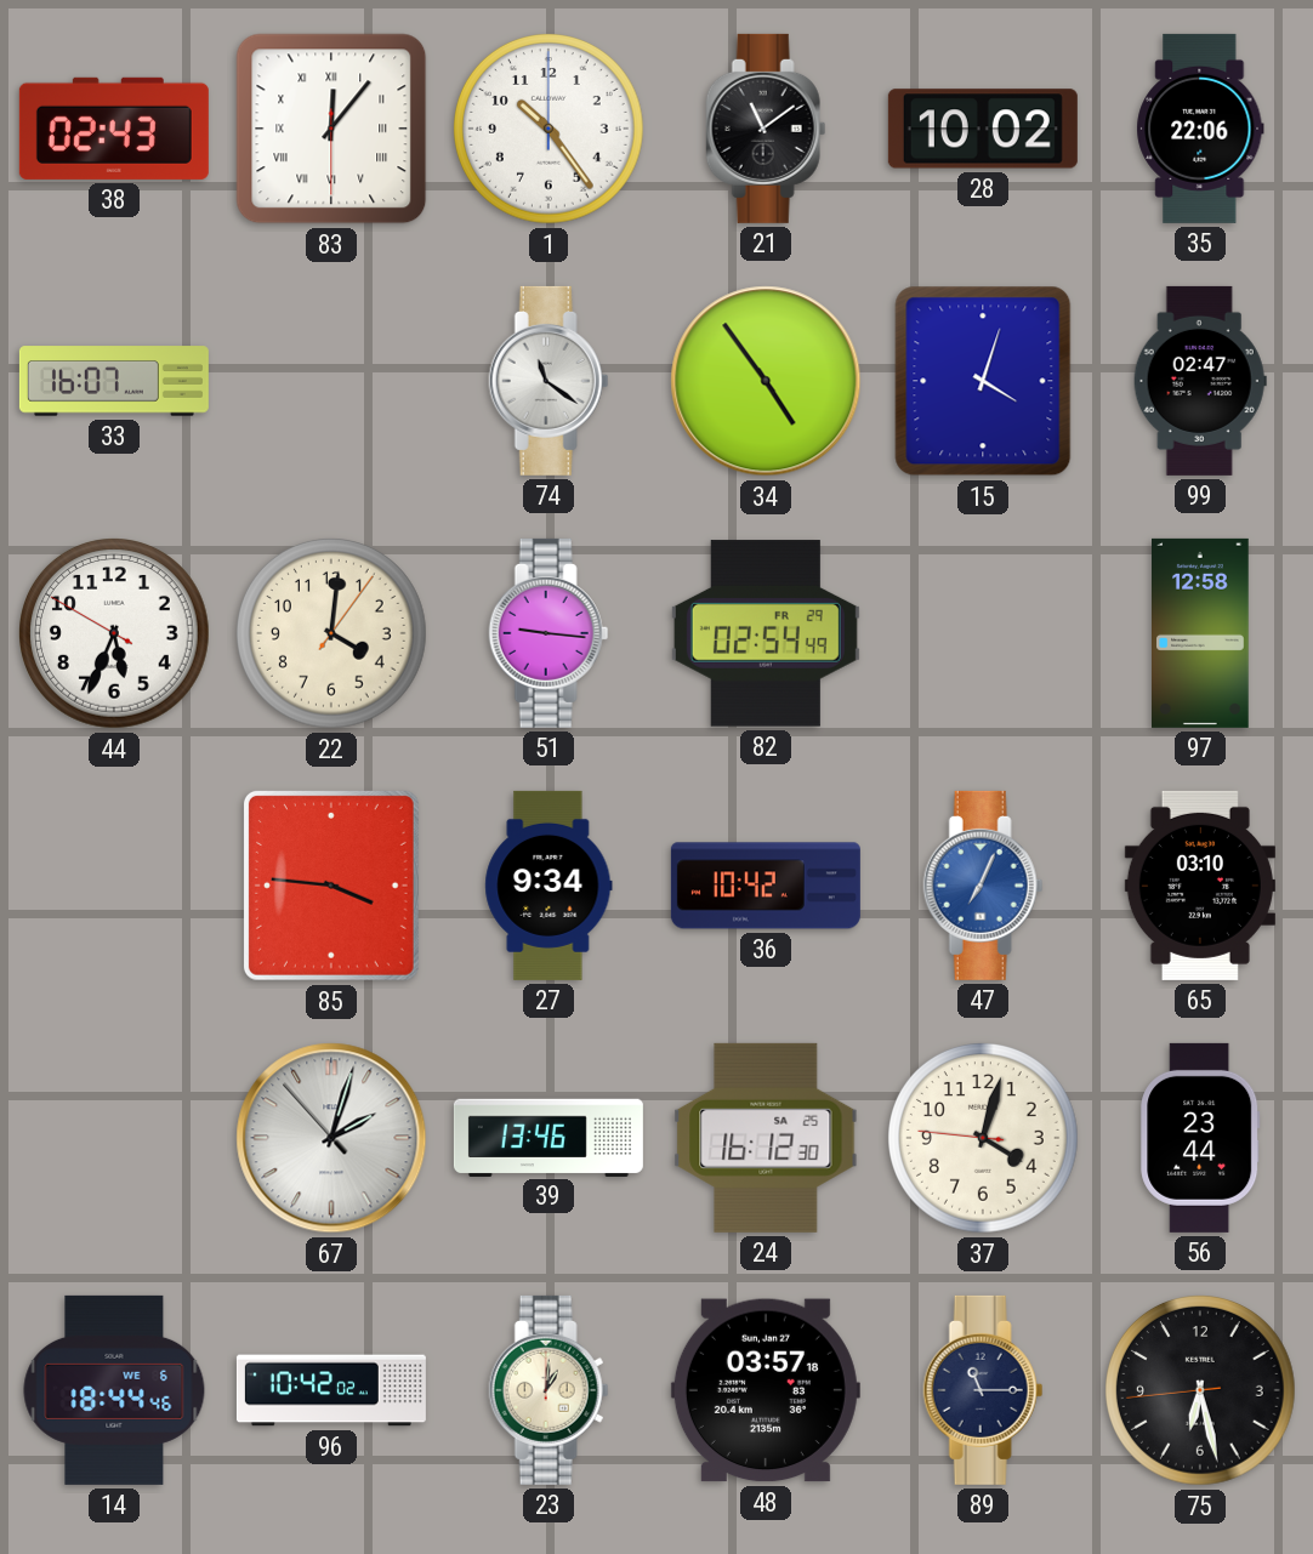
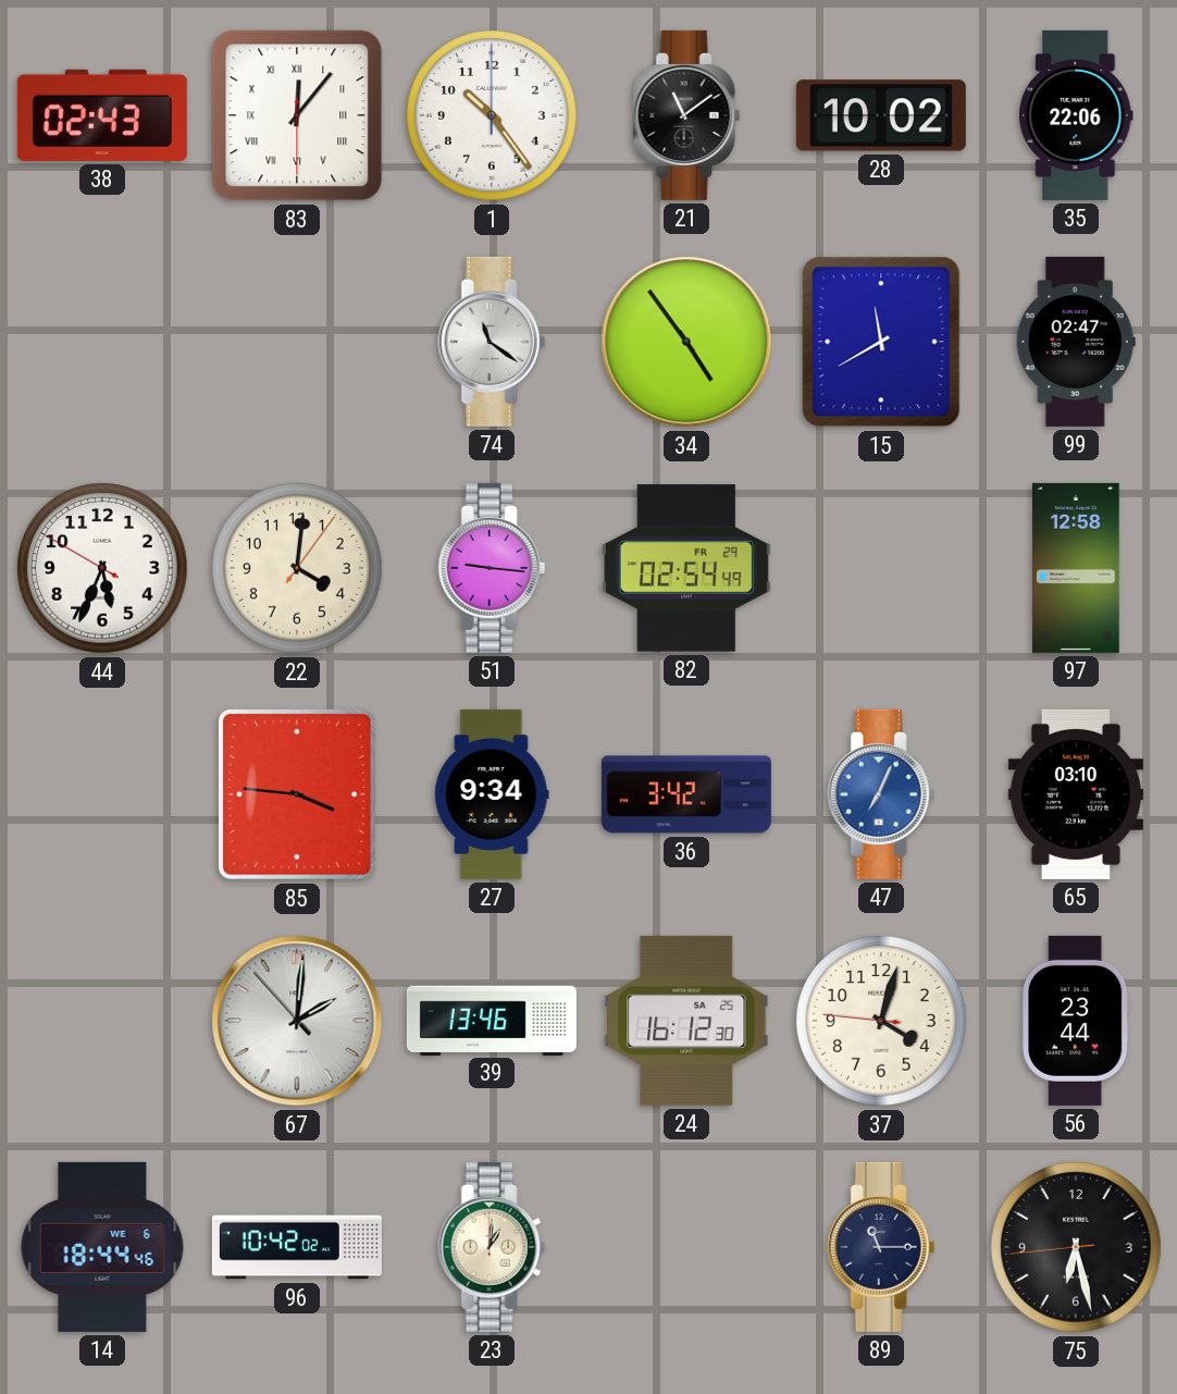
33: 16:07 -> none
15: 4:03 -> 11:40
36: 10:42 -> 3:42
67: 2:02 -> 2:00
48: 03:57 -> none
